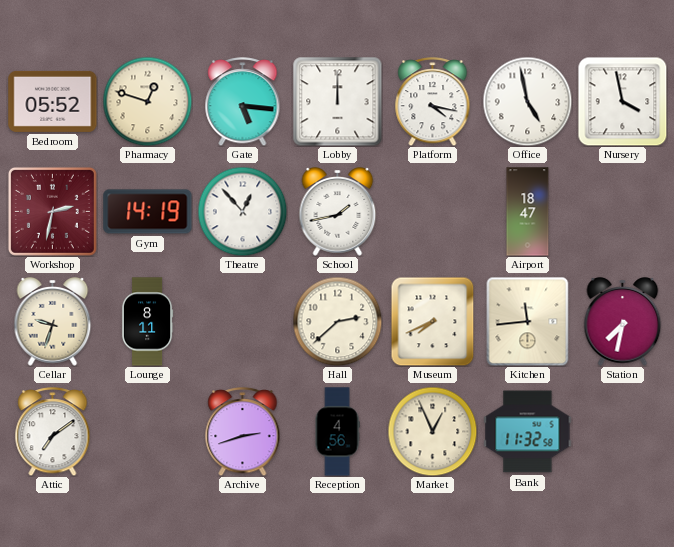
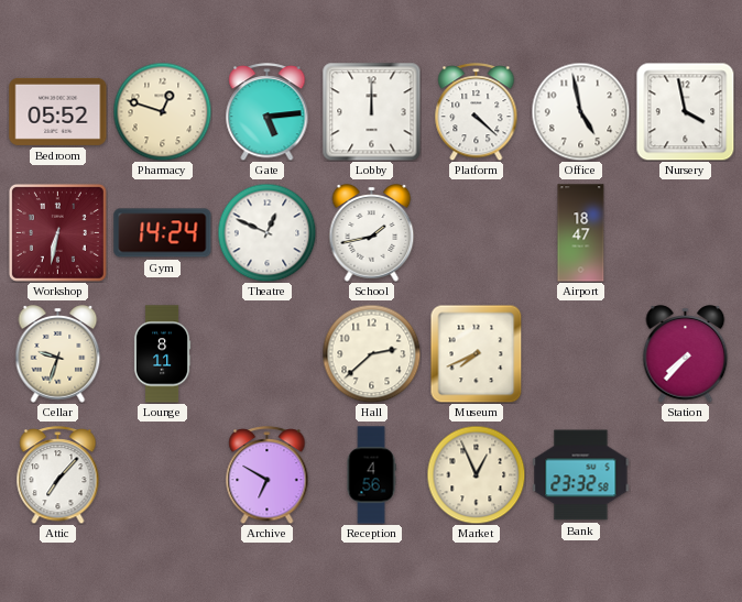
Gate: 5:16 -> 5:14
Platform: 4:17 -> 4:22
Workshop: 2:32 -> 6:32
Gym: 14:19 -> 14:24
Theatre: 12:53 -> 12:49
Kitchen: 11:44 -> none
Station: 7:32 -> 7:37
Attic: 7:09 -> 7:07
Archive: 2:42 -> 6:50
Bank: 11:32 -> 23:32
